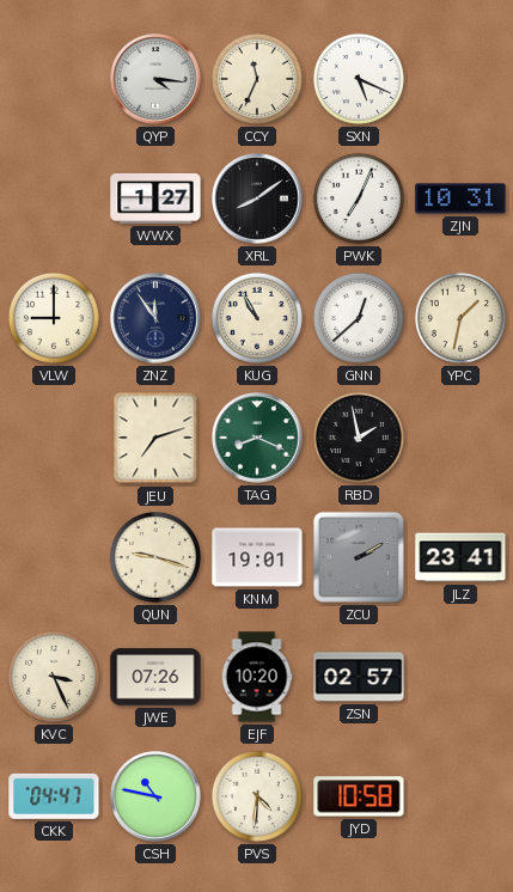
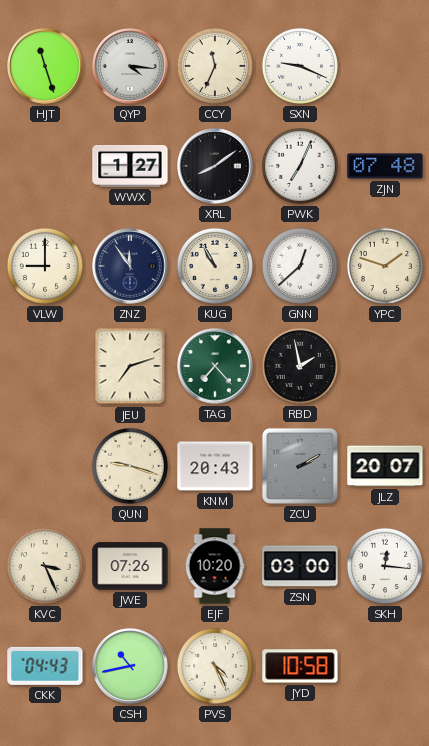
HJT: none -> 11:27
SXN: 5:19 -> 9:19
ZJN: 10:31 -> 07:48
YPC: 1:32 -> 1:48
TAG: 8:19 -> 7:23
KNM: 19:01 -> 20:43
JLZ: 23:41 -> 20:07
ZSN: 02:57 -> 03:00
SKH: none -> 12:16
CKK: 04:47 -> 04:43
CSH: 10:47 -> 10:43
PVS: 4:31 -> 4:26
